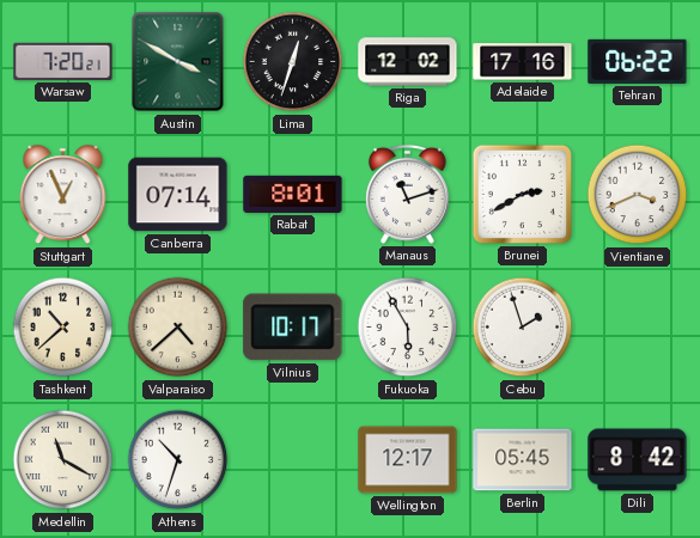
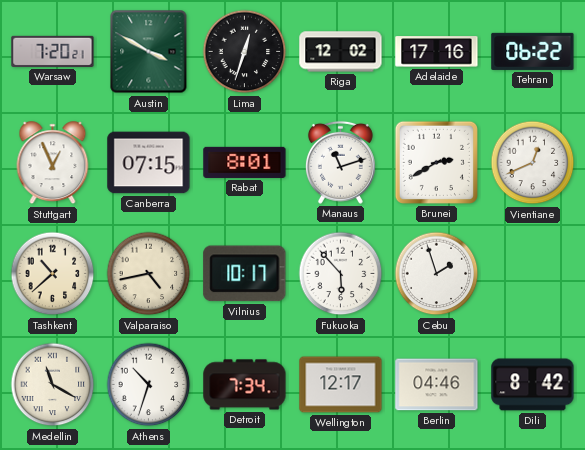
Canberra: 07:14 -> 07:15
Vientiane: 3:41 -> 12:41
Valparaiso: 4:38 -> 4:43
Fukuoka: 5:55 -> 5:53
Detroit: none -> 7:34
Berlin: 05:45 -> 04:46
